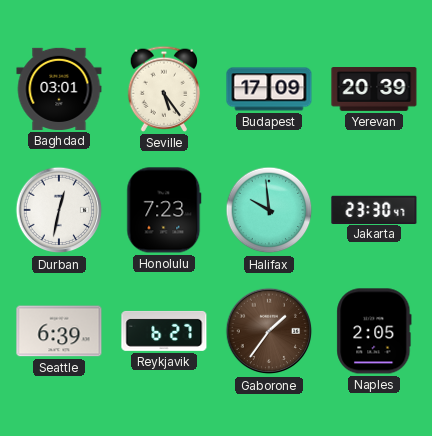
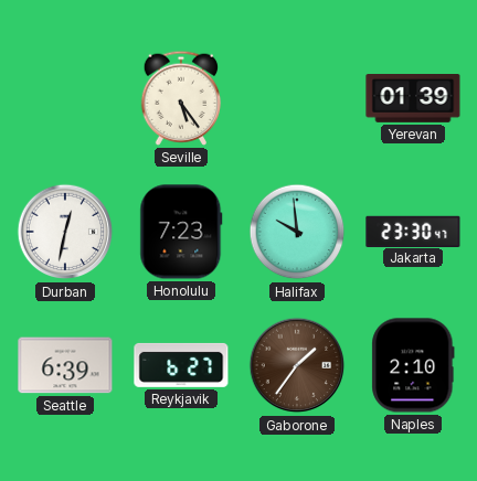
Baghdad: 03:01 -> none
Budapest: 17:09 -> none
Yerevan: 20:39 -> 01:39
Naples: 2:05 -> 2:10
